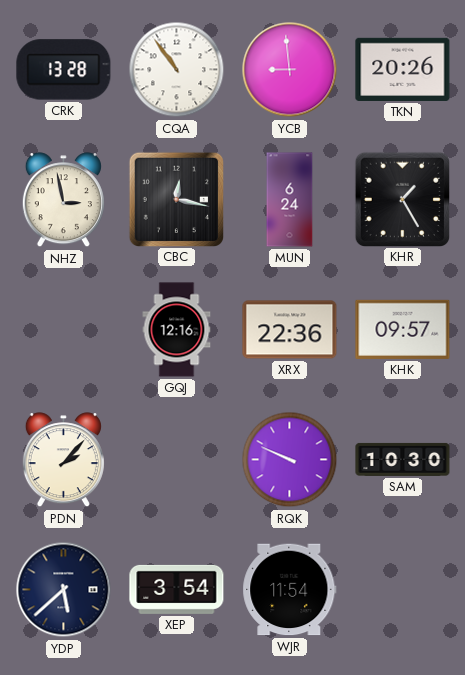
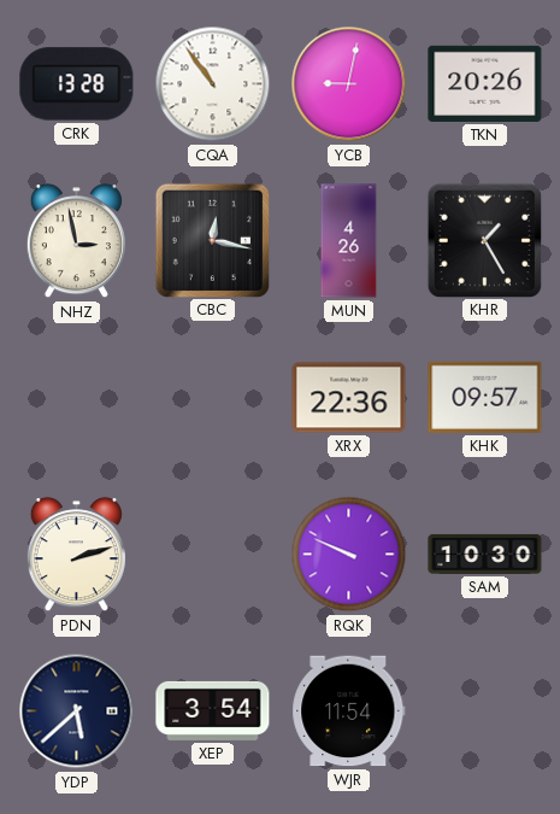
YCB: 8:59 -> 9:02
MUN: 6:24 -> 4:26
GQJ: 12:16 -> none
PDN: 2:07 -> 2:12
